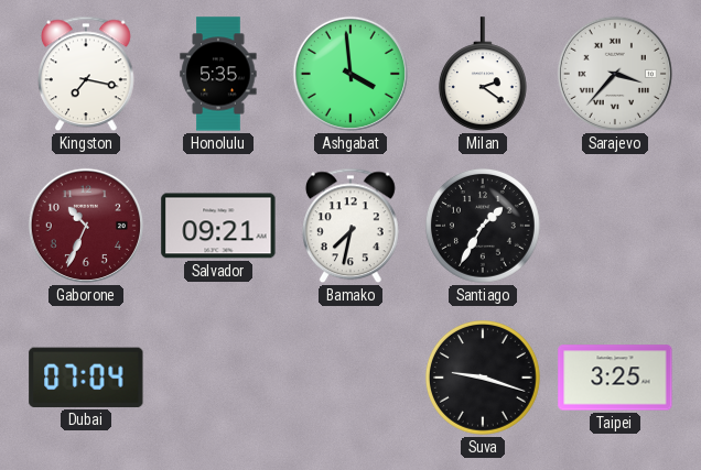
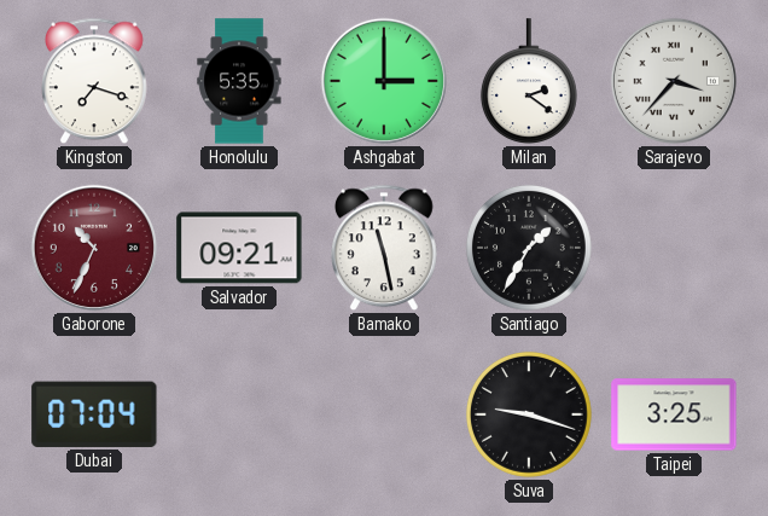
Kingston: 7:17 -> 7:18
Ashgabat: 3:59 -> 3:00
Bamako: 7:32 -> 11:28
